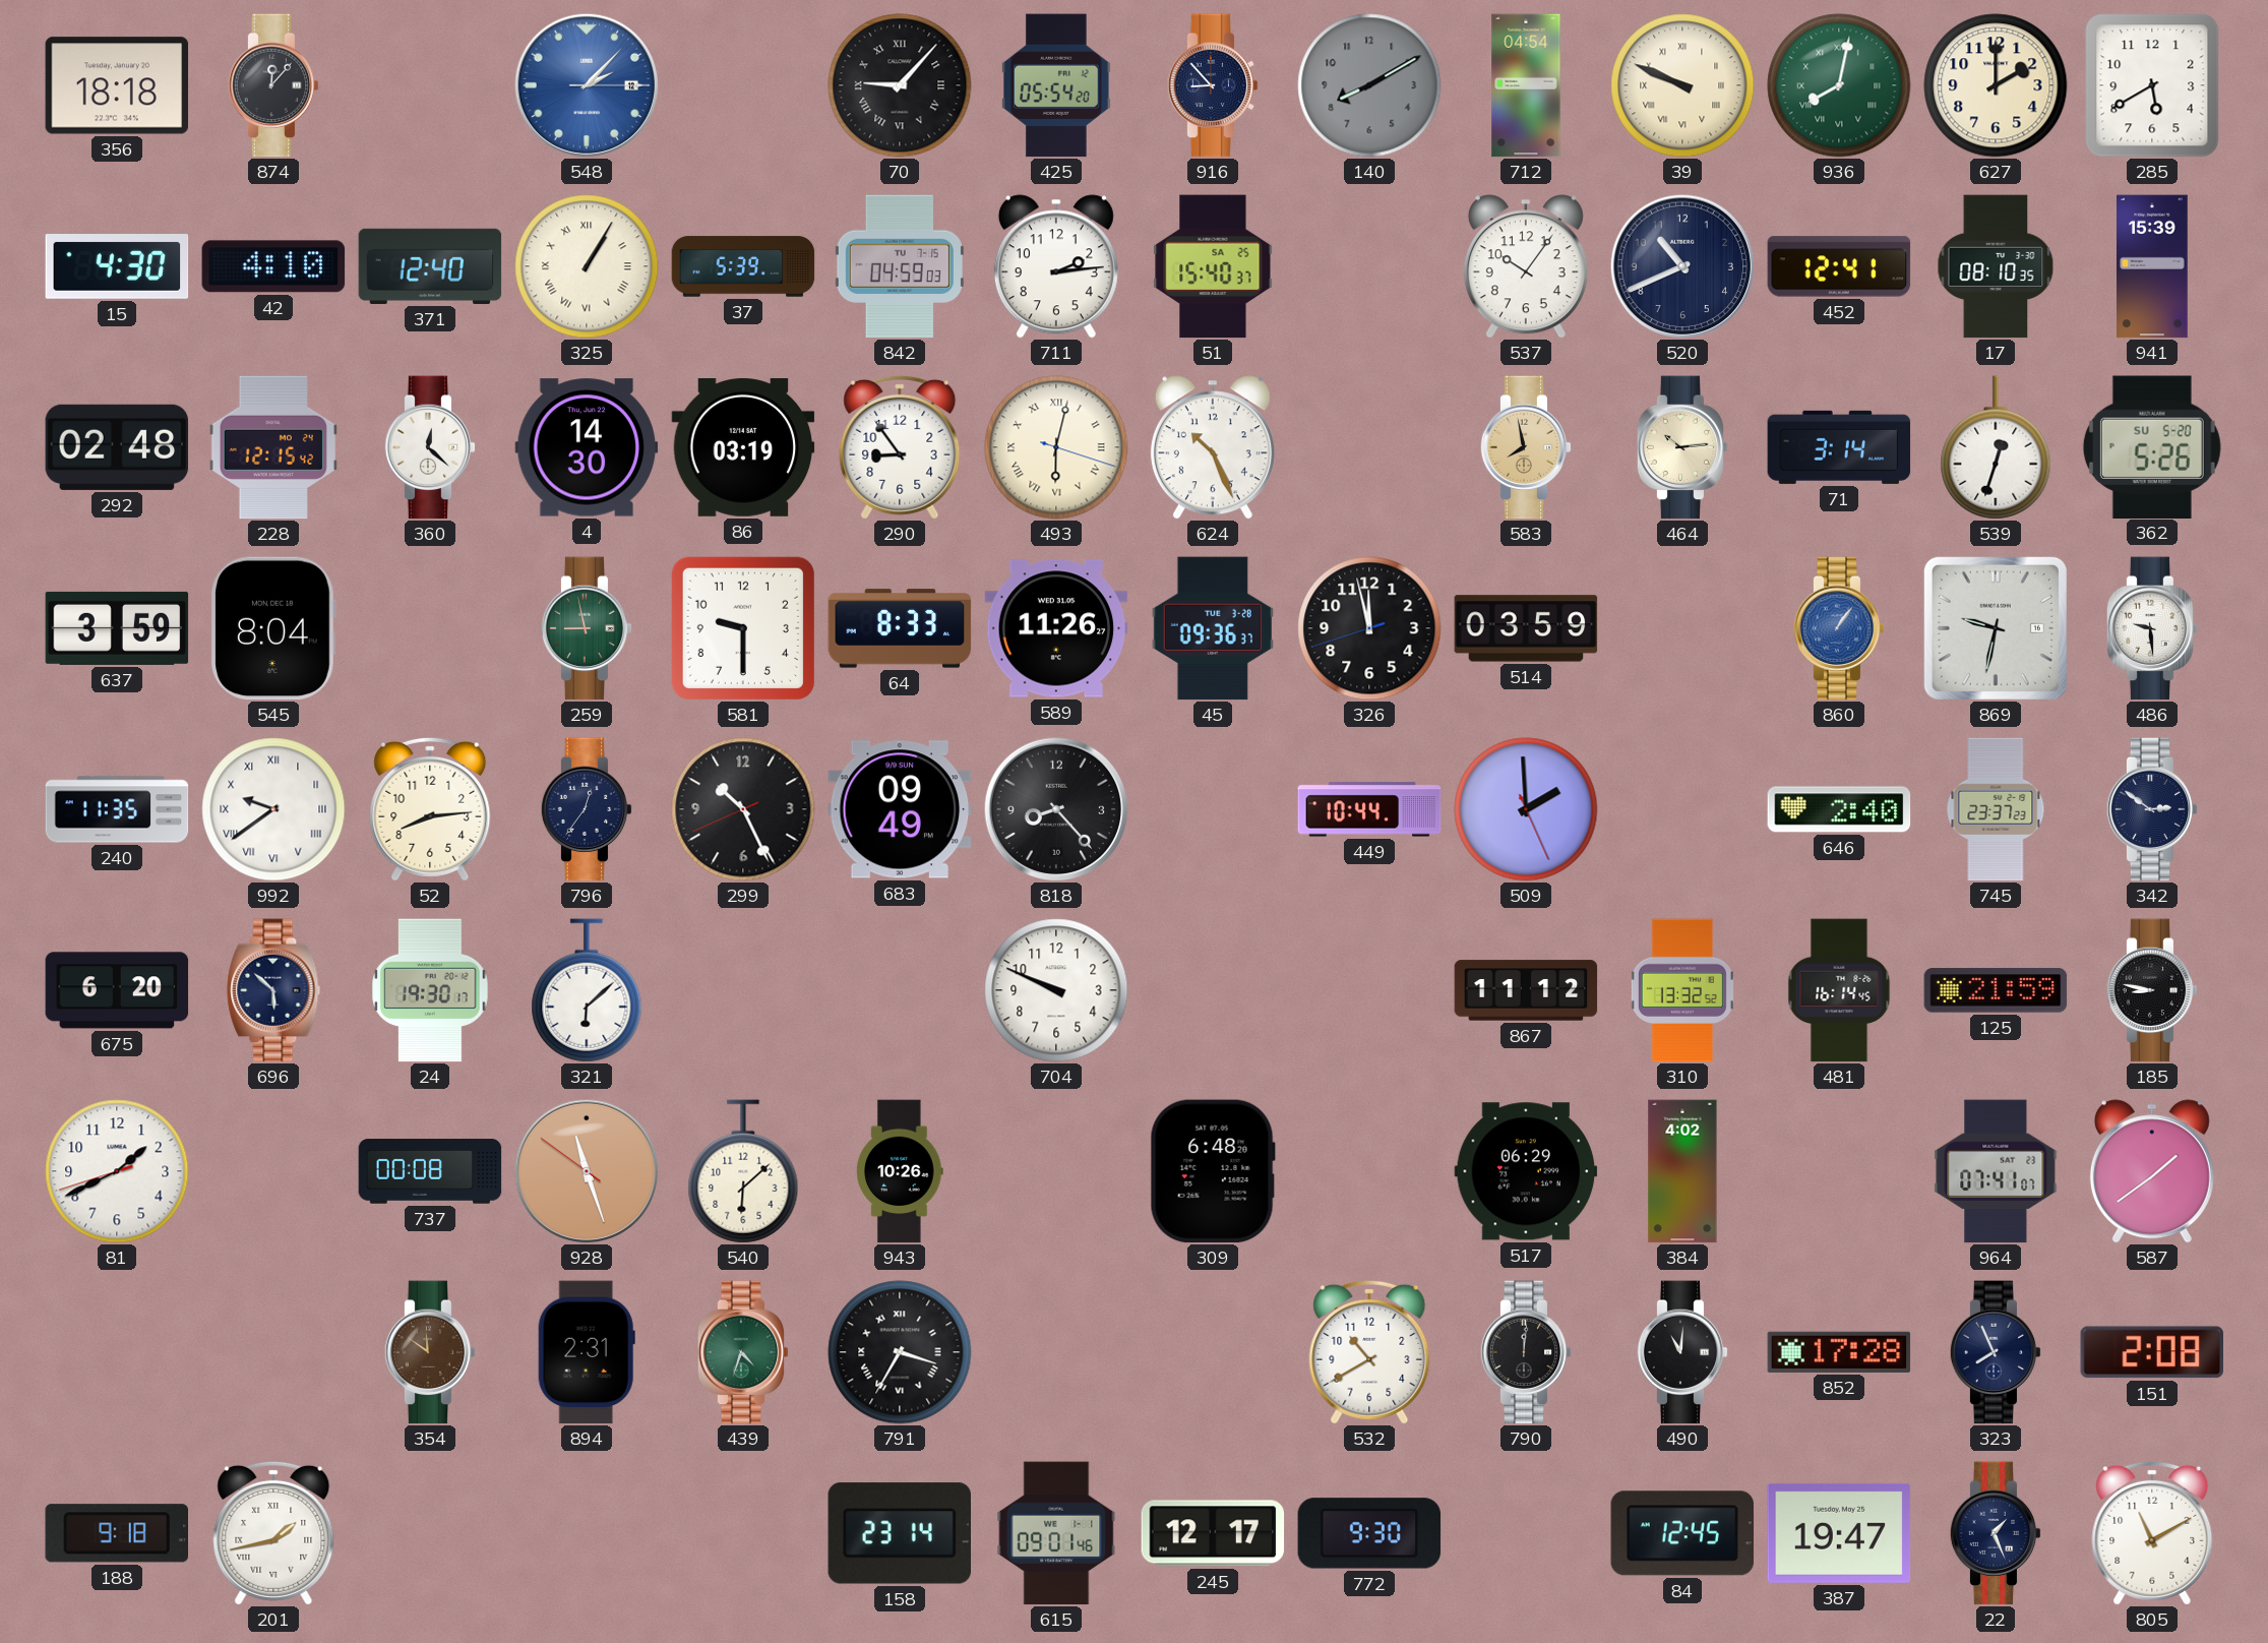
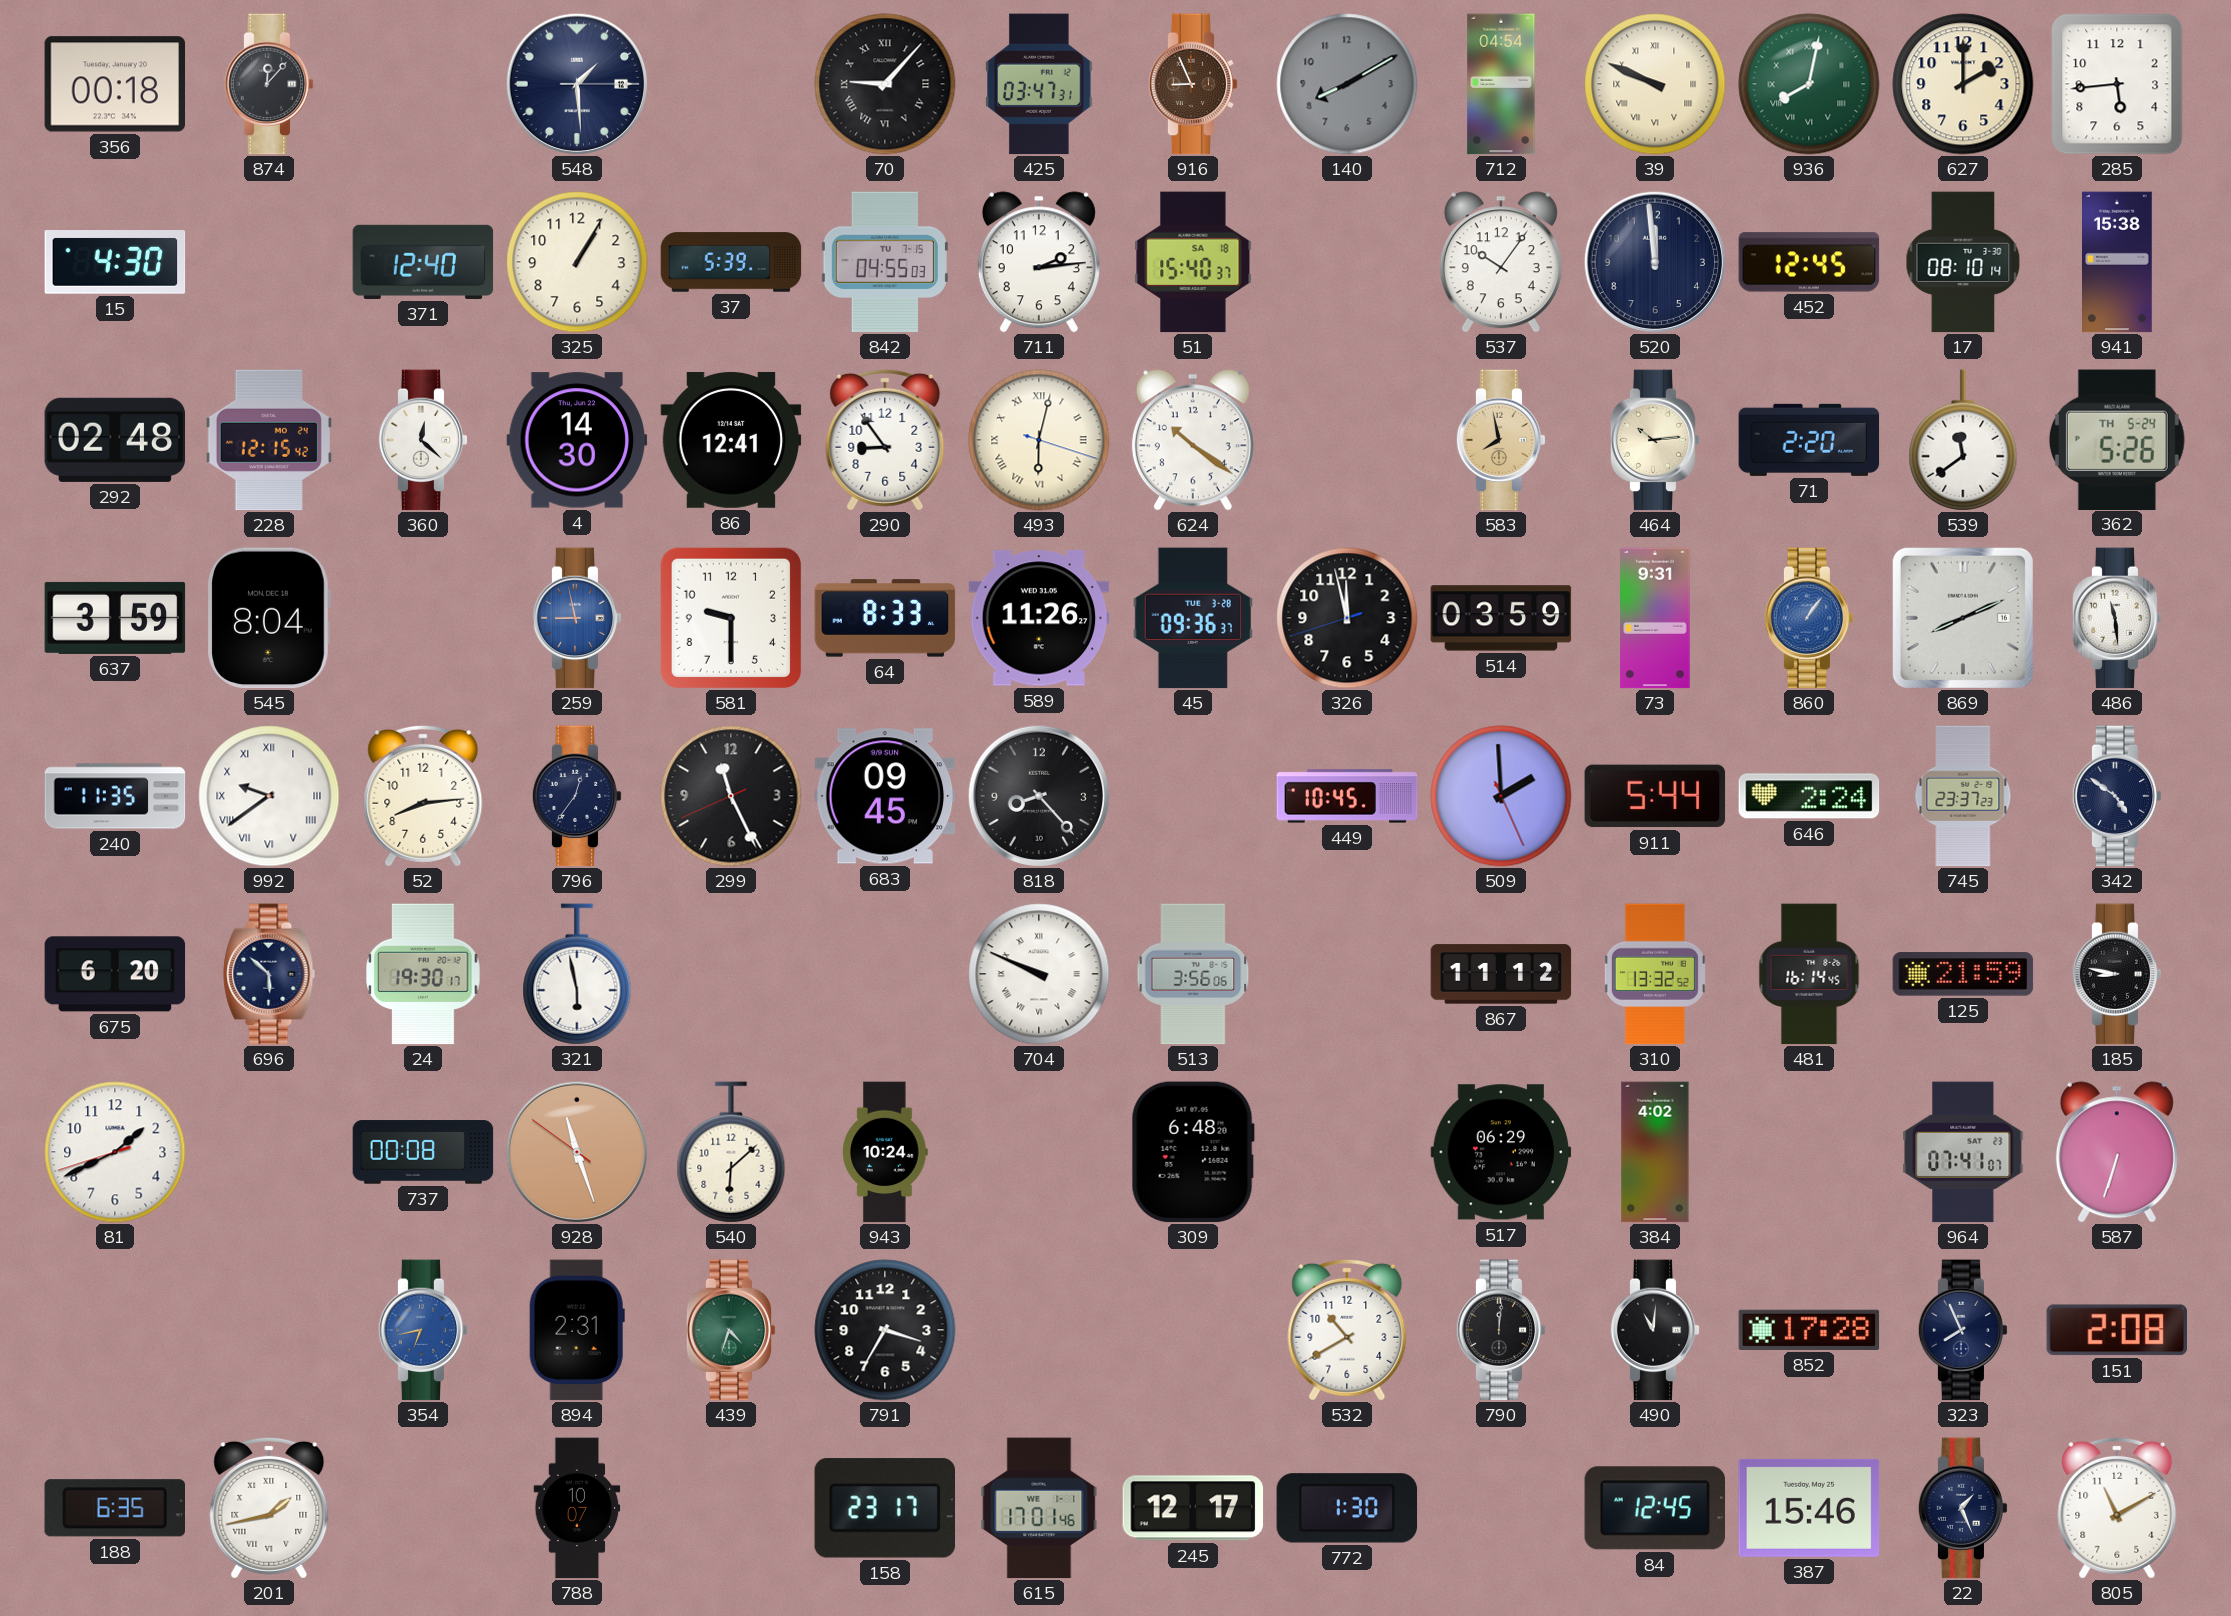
356: 18:18 -> 00:18
548: 2:07 -> 1:29
548 dial: blue -> navy
425: 05:54 -> 03:47
916: 8:53 -> 8:56
916 dial: navy -> brown
285: 5:40 -> 5:44
42: 4:10 -> none
325 numerals: Roman -> Arabic
842: 04:59 -> 04:55
51 date: SA 25 -> SA 18
520: 10:41 -> 11:59
452: 12:41 -> 12:45
17: 08:10:35 -> 08:10:14
941: 15:39 -> 15:38
86: 03:19 -> 12:41
624: 10:26 -> 10:21
71: 3:14 -> 2:20
539: 12:33 -> 11:39
362 date: SU 5-20 -> TH 5-24
259 dial: green -> blue
73: none -> 9:31
869: 9:32 -> 8:11
486: 9:29 -> 11:29
299: 10:25 -> 11:25
683: 09:49 -> 09:45
449: 10:44 -> 10:45
911: none -> 5:44
646: 2:40 -> 2:24
342: 2:51 -> 4:51
321: 6:08 -> 5:58
704 numerals: Arabic -> Roman
513: none -> 3:56
943: 10:26 -> 10:24
587: 1:39 -> 6:33
354: 11:51 -> 6:43
354 dial: brown -> blue
791 numerals: Roman -> Arabic
188: 9:18 -> 6:35
788: none -> 10:07
158: 23:14 -> 23:17
615: 09:01 -> 17:01
772: 9:30 -> 1:30
387: 19:47 -> 15:46
